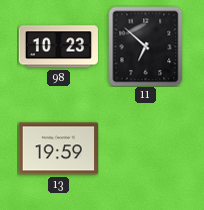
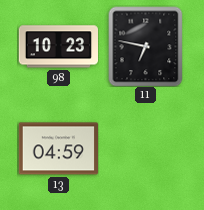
11: 6:52 -> 6:47
13: 19:59 -> 04:59
